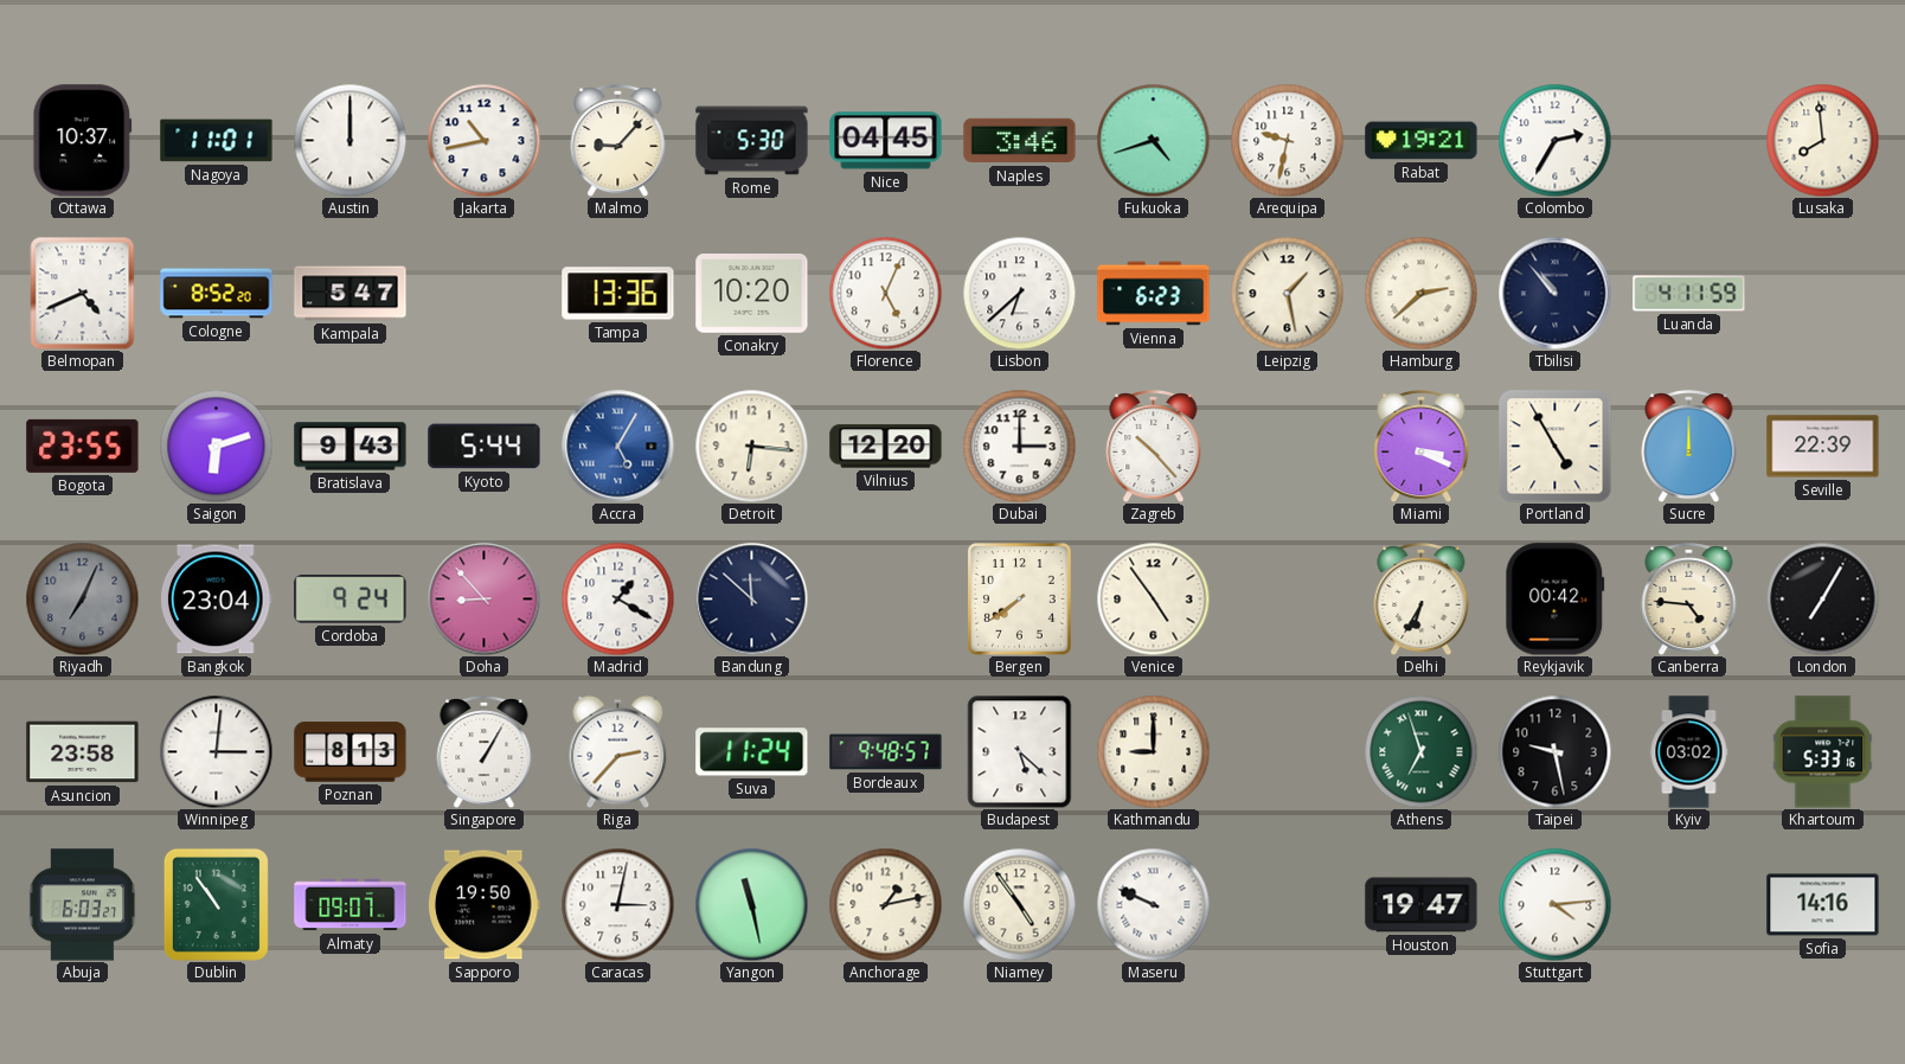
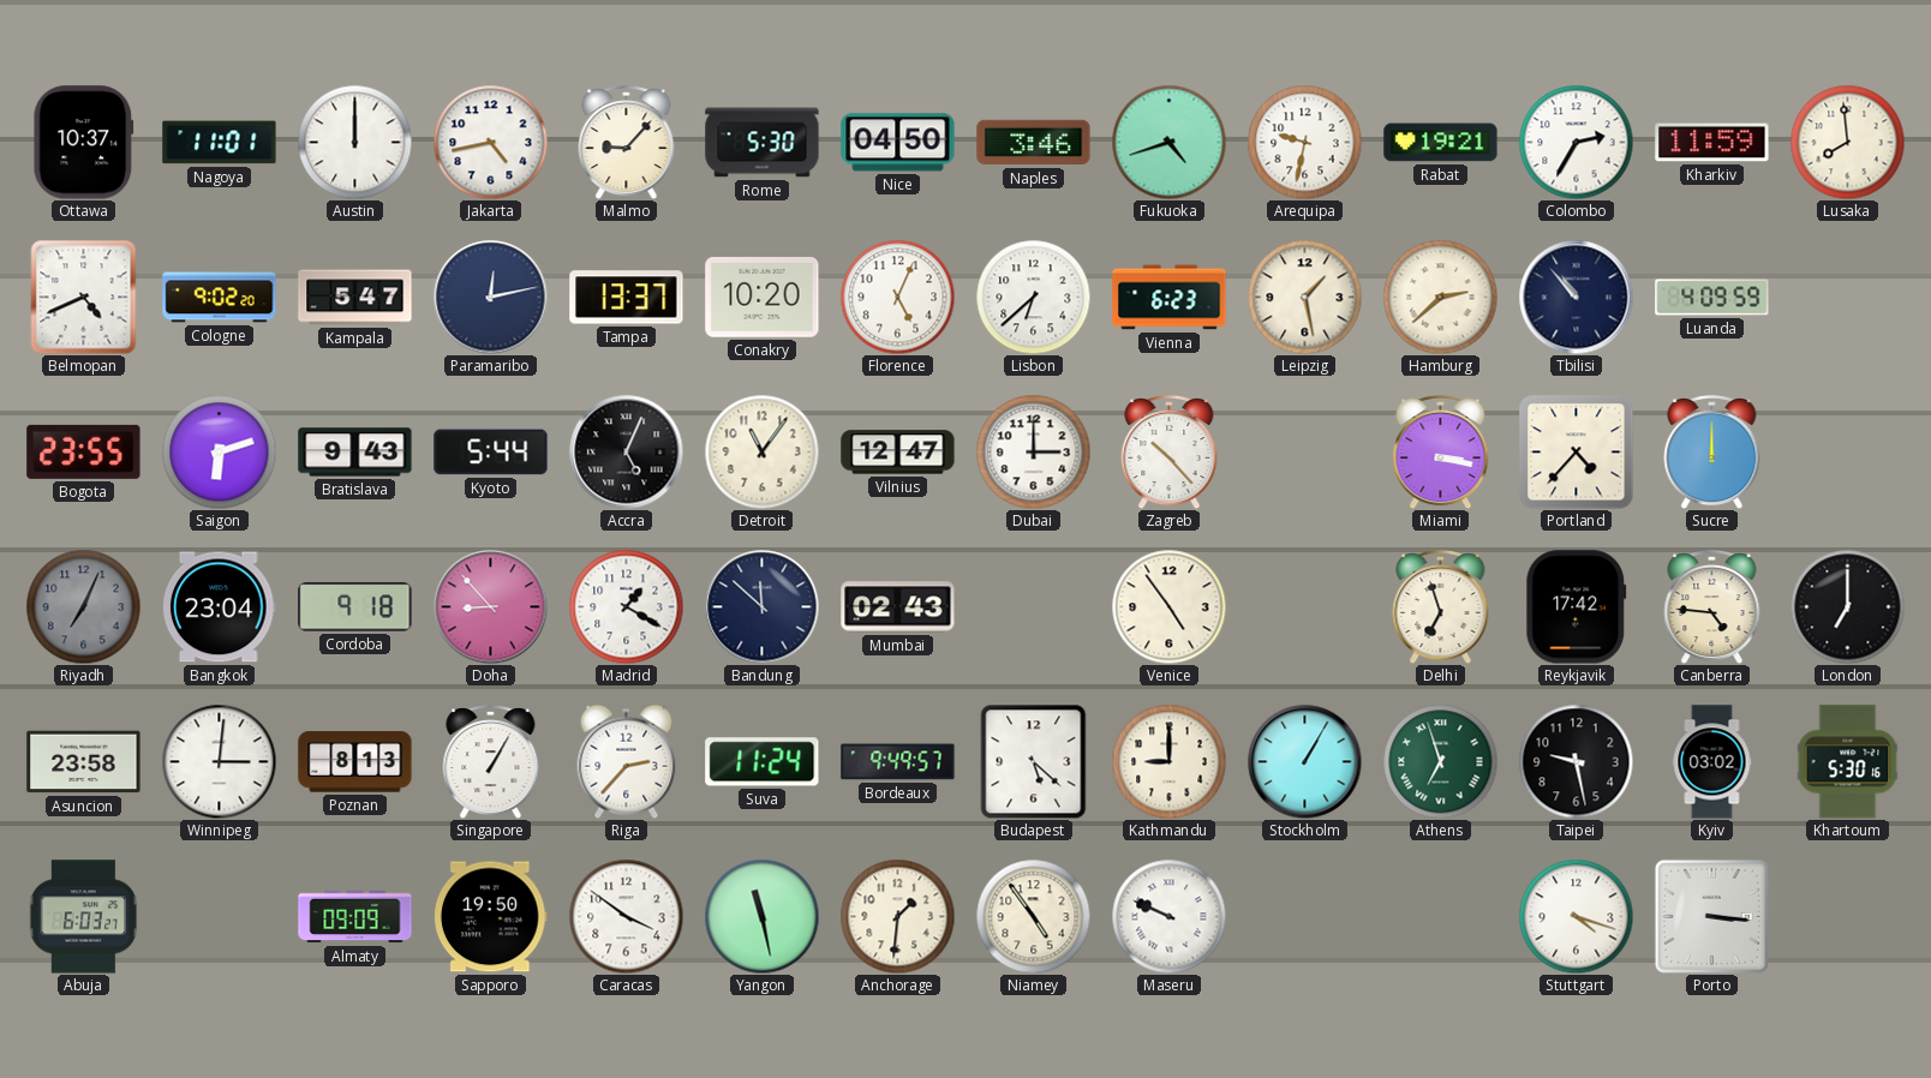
Jakarta: 10:43 -> 4:43
Nice: 04:45 -> 04:50
Kharkiv: none -> 11:59
Cologne: 8:52 -> 9:02
Paramaribo: none -> 12:13
Tampa: 13:36 -> 13:37
Luanda: 4:11 -> 4:09
Accra: 5:05 -> 5:04
Accra dial: blue -> black
Detroit: 6:16 -> 11:06
Vilnius: 12:20 -> 12:47
Miami: 3:19 -> 3:17
Portland: 4:55 -> 4:37
Seville: 22:39 -> none
Cordoba: 9:24 -> 9:18
Mumbai: none -> 02:43
Bergen: 7:39 -> none
Delhi: 6:35 -> 6:57
Reykjavik: 00:42 -> 17:42
London: 7:05 -> 7:00
Bordeaux: 9:48 -> 9:49
Stockholm: none -> 1:05
Khartoum: 5:33 -> 5:30
Dublin: 10:54 -> none
Almaty: 09:07 -> 09:09
Caracas: 3:02 -> 3:51
Anchorage: 1:13 -> 1:31
Houston: 19:47 -> none
Stuttgart: 4:14 -> 4:18
Porto: none -> 3:16
Sofia: 14:16 -> none
